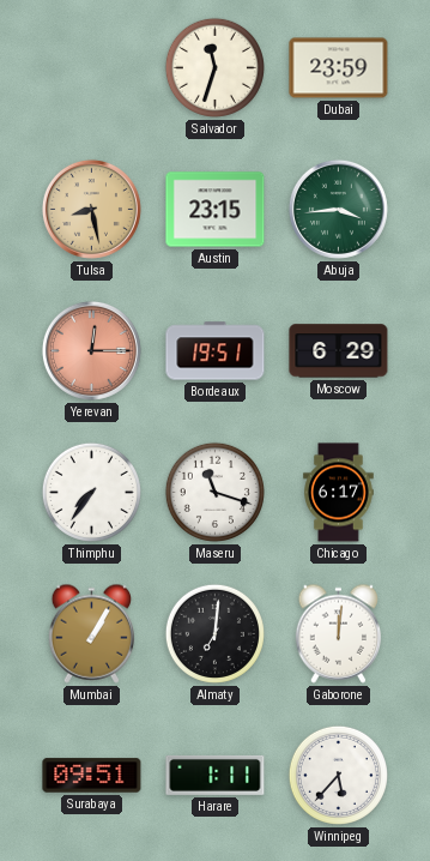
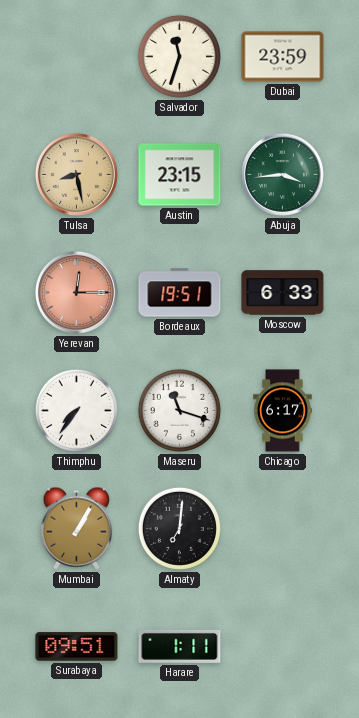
Moscow: 6:29 -> 6:33
Gaborone: 12:01 -> none
Winnipeg: 5:37 -> none
